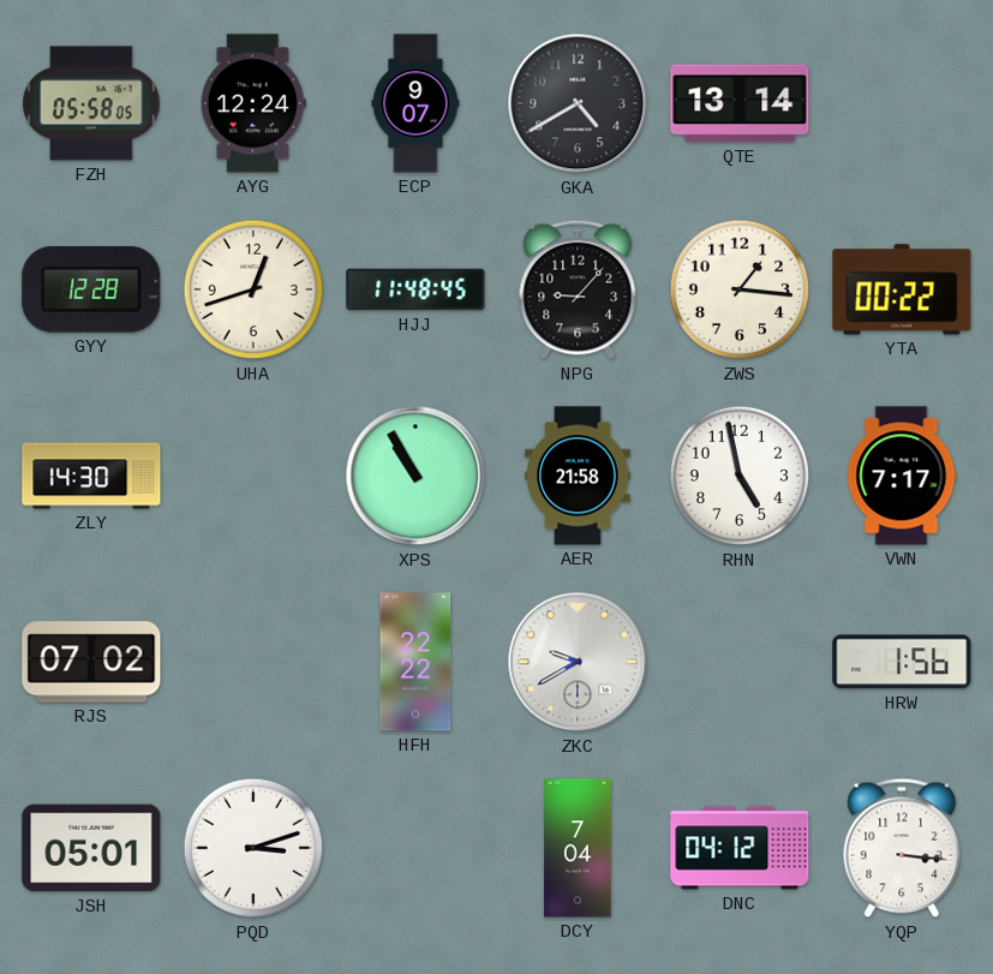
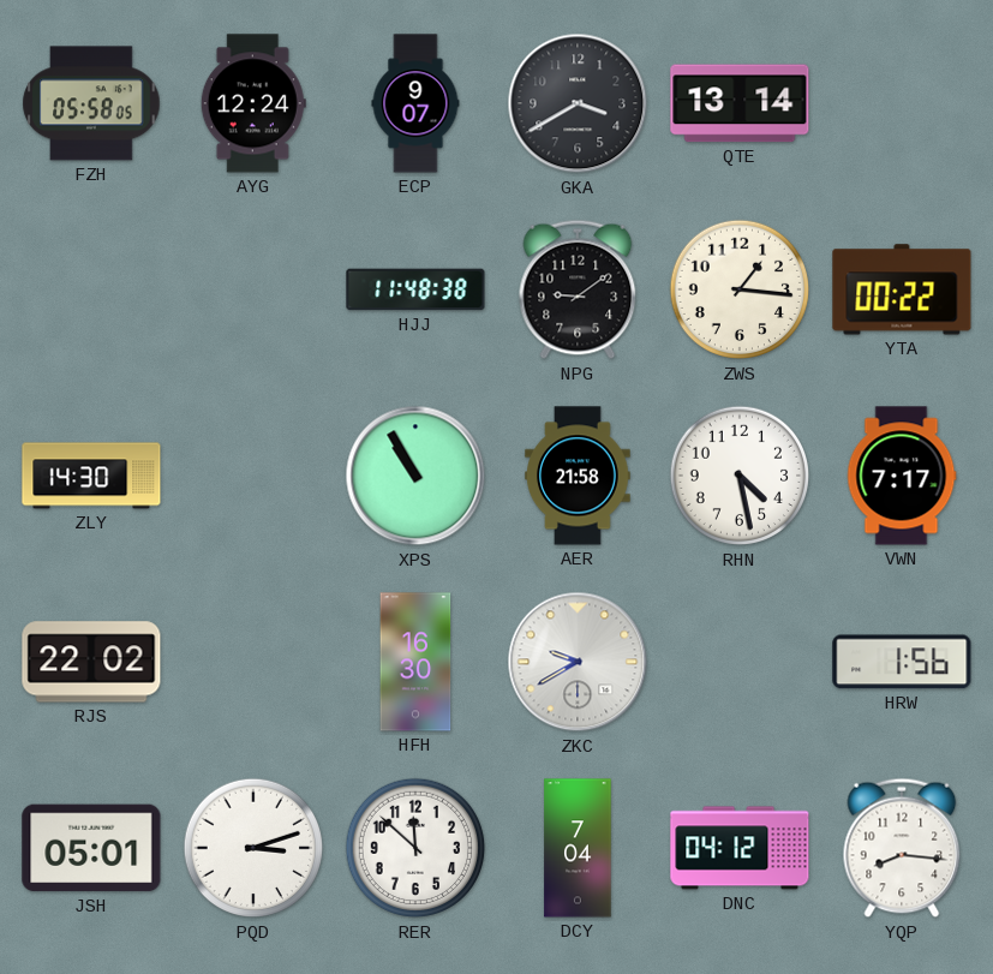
GKA: 4:40 -> 3:40
GYY: 12:28 -> none
UHA: 12:42 -> none
HJJ: 11:48:45 -> 11:48:38
NPG: 9:07 -> 9:09
RHN: 4:58 -> 4:28
RJS: 07:02 -> 22:02
HFH: 22:22 -> 16:30
RER: none -> 11:52
YQP: 3:16 -> 8:16
